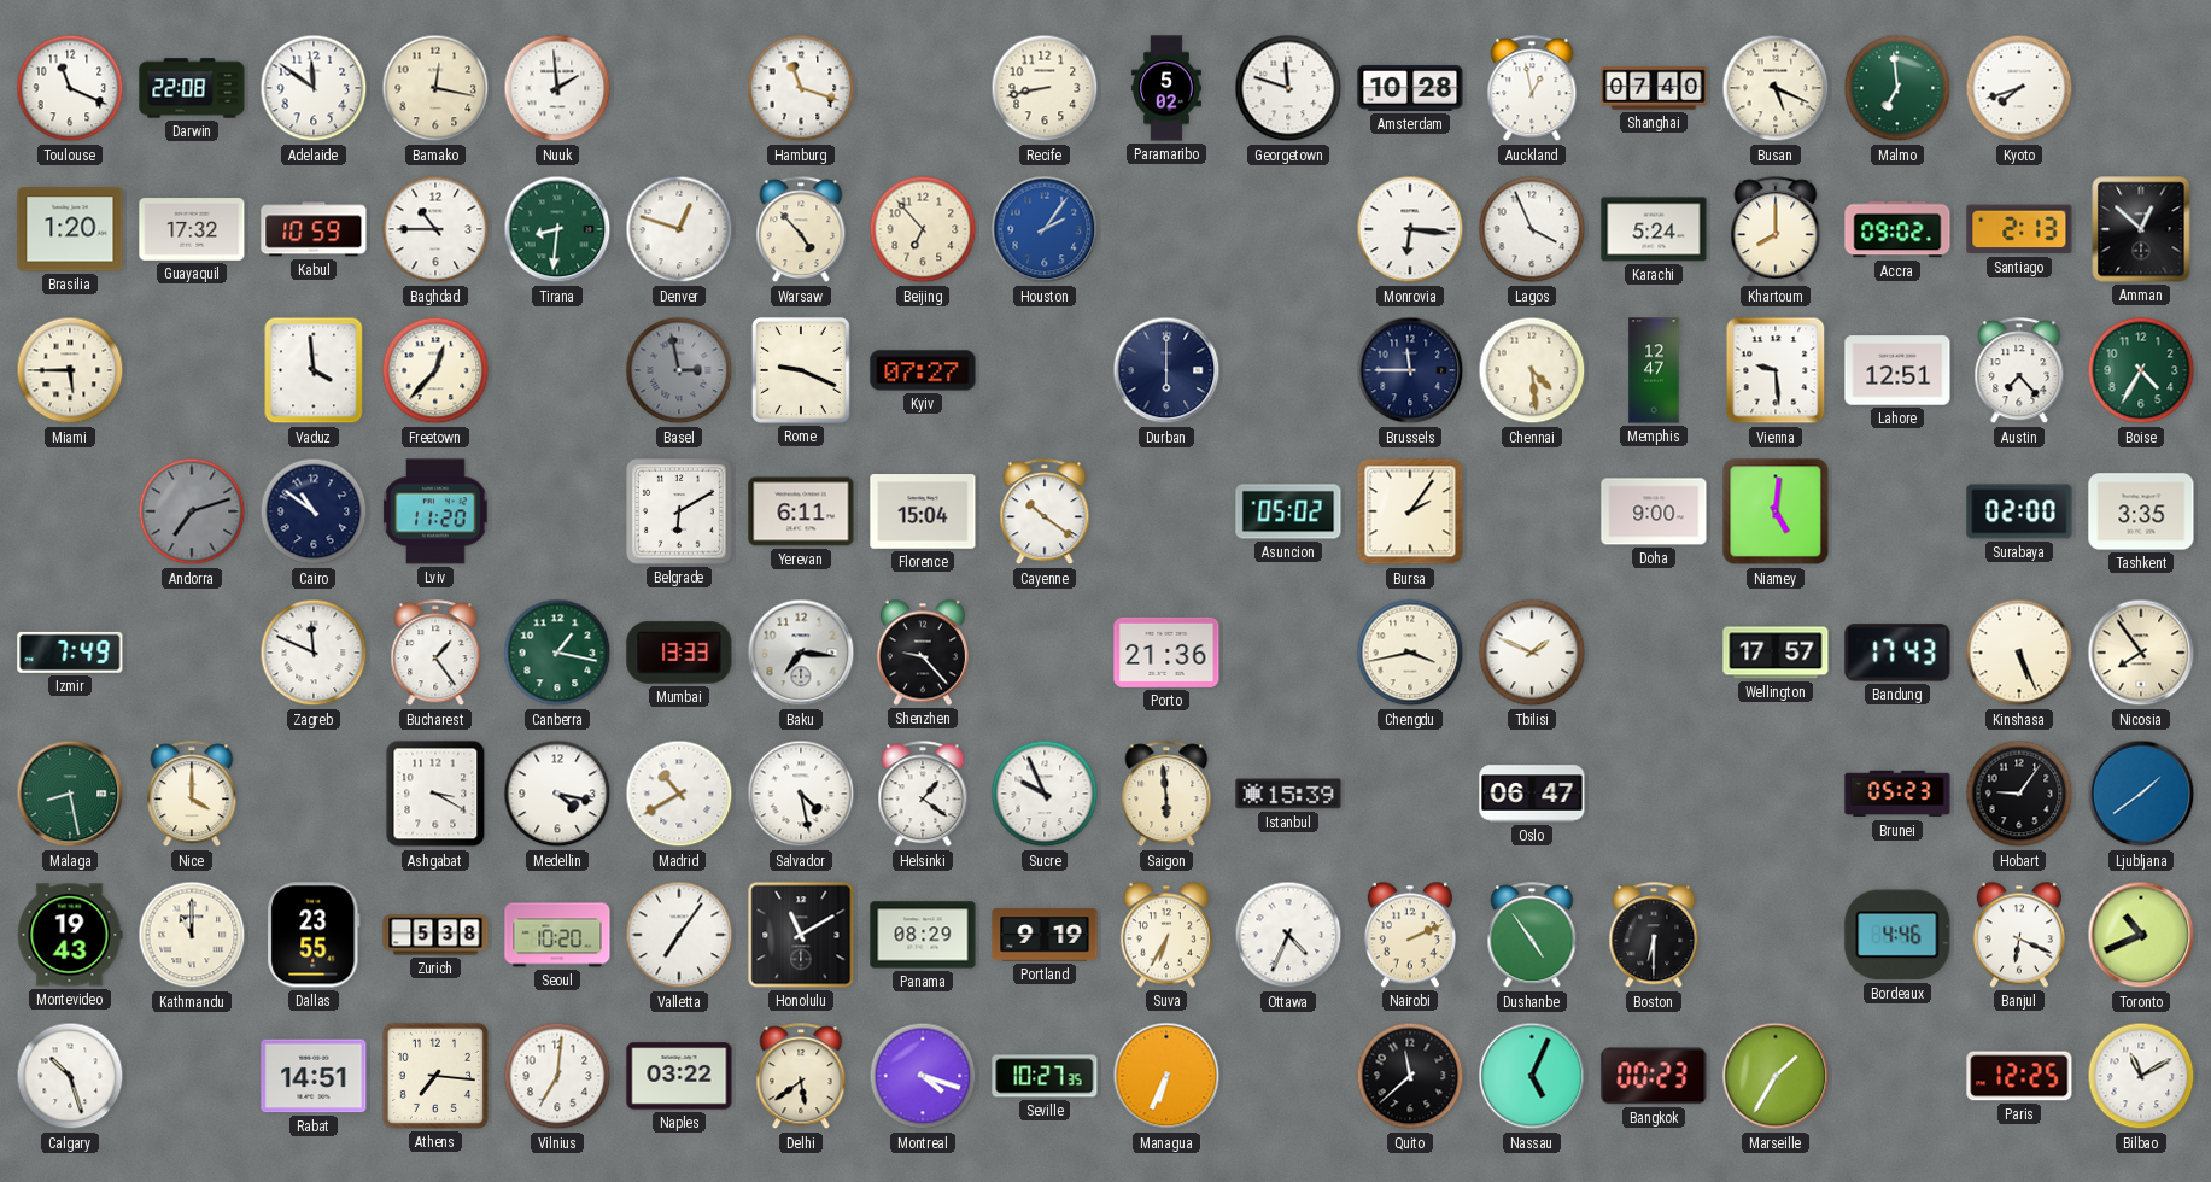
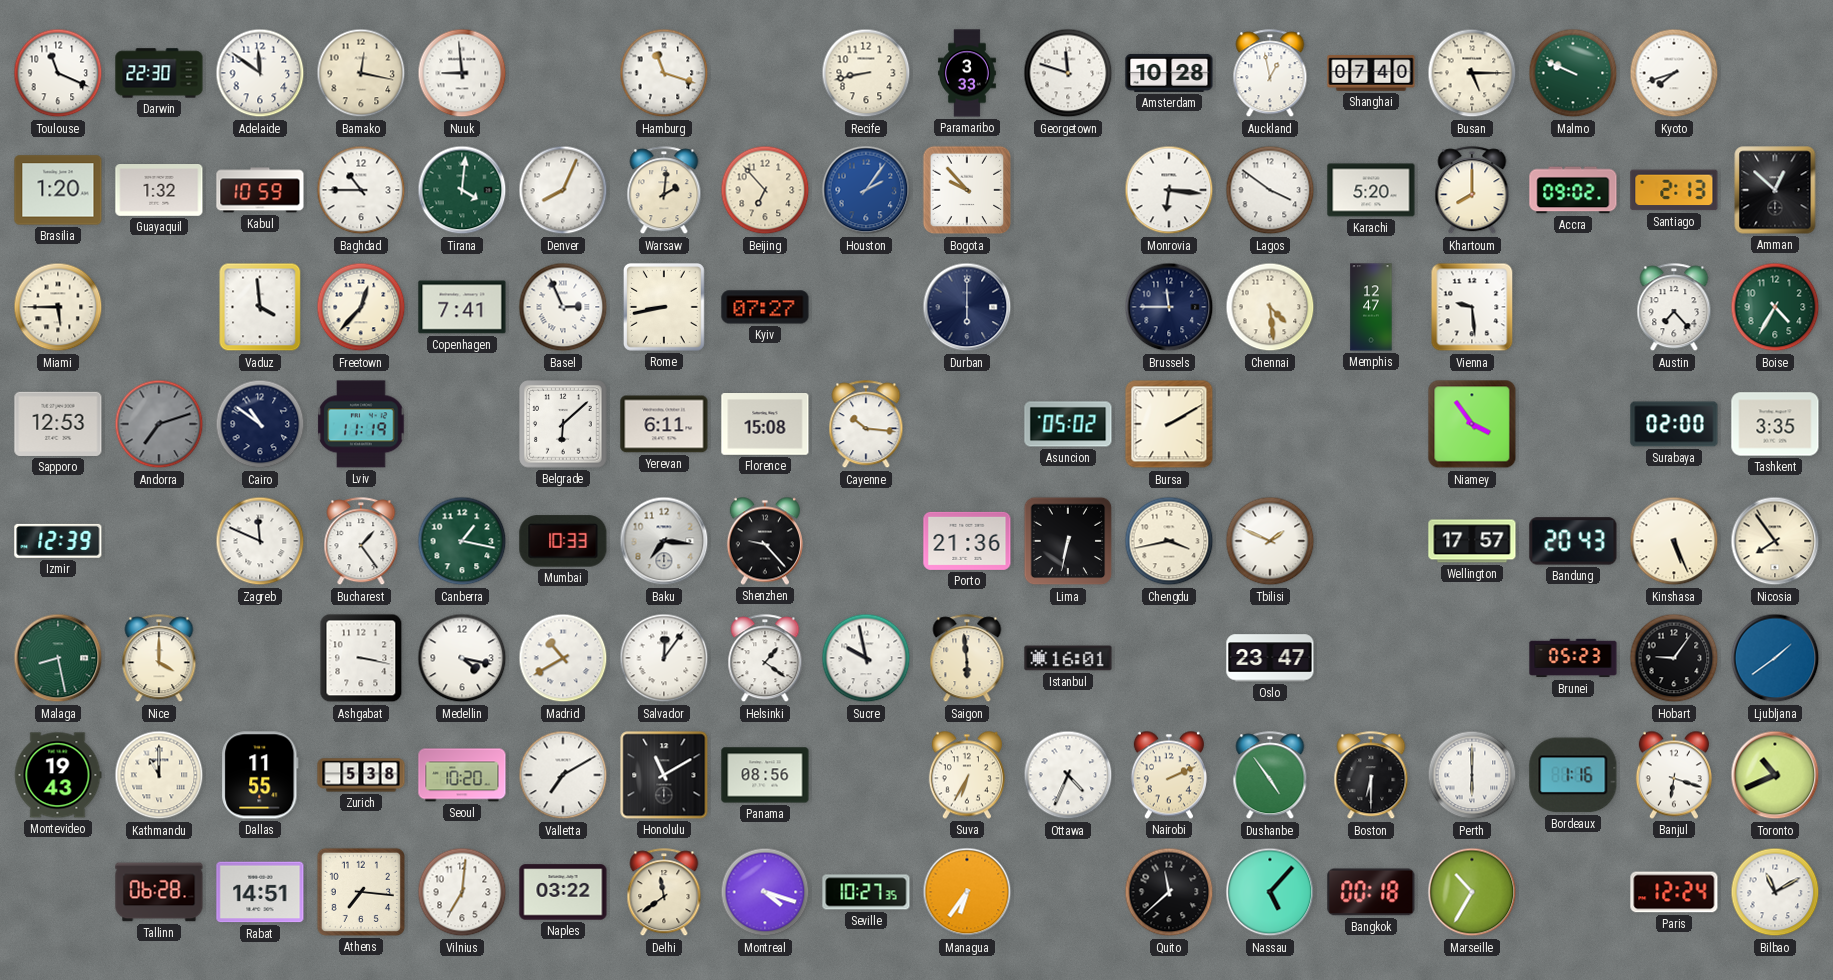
Darwin: 22:08 -> 22:30
Nuuk: 1:59 -> 8:59
Paramaribo: 5:02 -> 3:33
Busan: 5:19 -> 5:15
Malmo: 6:59 -> 9:49
Guayaquil: 17:32 -> 1:32
Tirana: 8:31 -> 4:01
Denver: 12:48 -> 8:04
Warsaw: 4:53 -> 2:01
Bogota: none -> 9:53
Lagos: 3:56 -> 3:51
Karachi: 5:24 -> 5:20
Copenhagen: none -> 7:41
Basel: 2:58 -> 2:56
Basel dial: grey -> white
Rome: 9:19 -> 8:43
Lahore: 12:51 -> none
Sapporo: none -> 12:53
Lviv: 11:20 -> 11:19
Belgrade: 6:10 -> 6:08
Florence: 15:04 -> 15:08
Cayenne: 10:21 -> 10:16
Bursa: 2:06 -> 2:10
Doha: 9:00 -> none
Niamey: 5:01 -> 3:54
Izmir: 7:49 -> 12:39
Mumbai: 13:33 -> 10:33
Lima: none -> 6:32
Bandung: 17:43 -> 20:43
Ashgabat: 3:20 -> 3:17
Salvador: 4:28 -> 12:06
Sucre: 9:56 -> 9:58
Istanbul: 15:39 -> 16:01
Oslo: 06:47 -> 23:47
Dallas: 23:55 -> 11:55
Valletta: 7:06 -> 7:10
Panama: 08:29 -> 08:56
Portland: 9:19 -> none
Perth: none -> 6:00
Bordeaux: 4:46 -> 1:16
Banjul: 6:19 -> 6:18
Calgary: 10:27 -> none
Tallinn: none -> 06:28
Delhi: 5:39 -> 11:39
Managua: 6:34 -> 6:36
Nassau: 5:04 -> 5:07
Bangkok: 00:23 -> 00:18
Marseille: 1:35 -> 10:35
Paris: 12:25 -> 12:24
